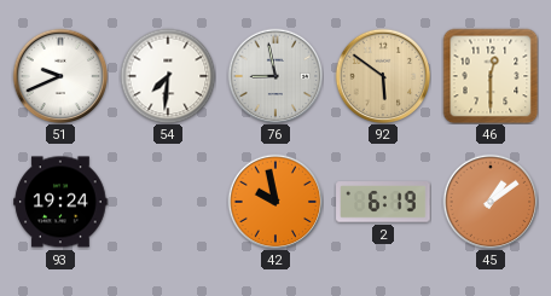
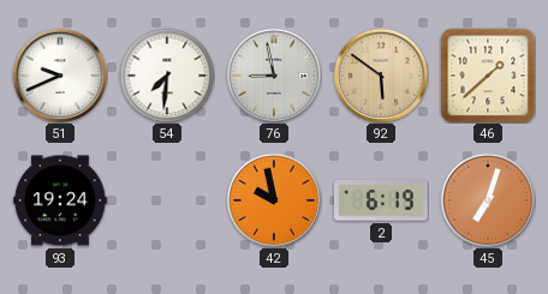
46: 12:30 -> 1:38
45: 1:09 -> 7:03
